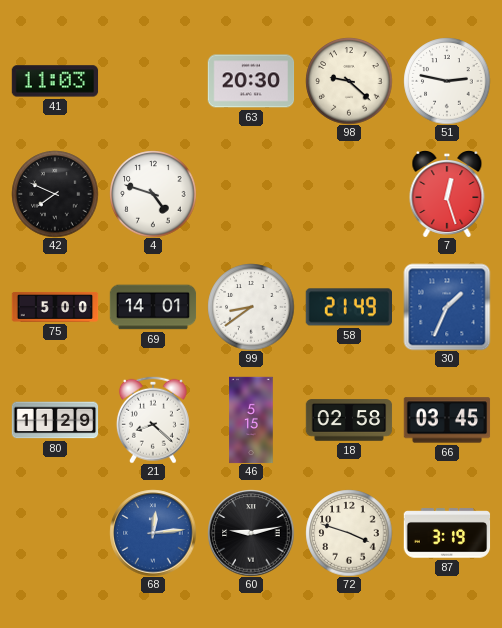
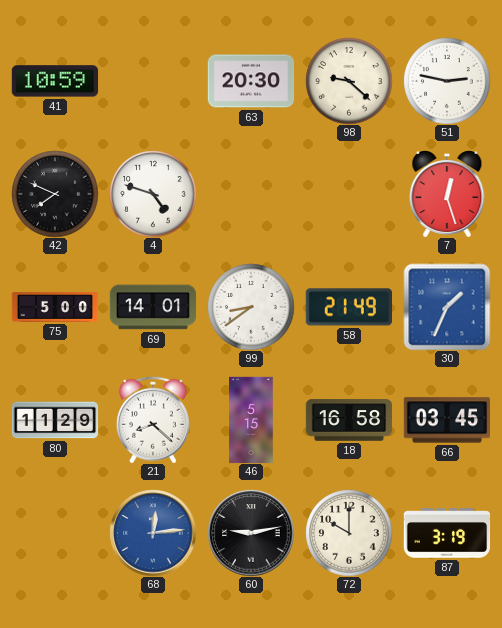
41: 11:03 -> 10:59
18: 02:58 -> 16:58
72: 3:48 -> 10:00
